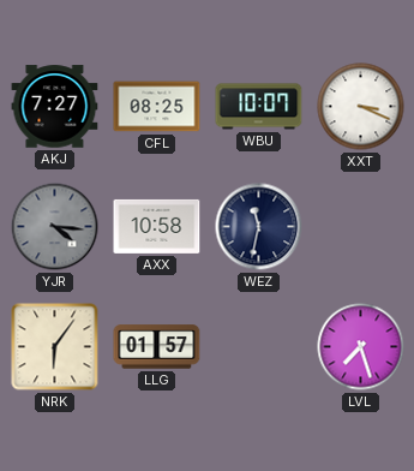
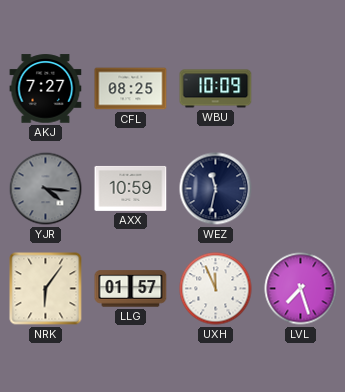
WBU: 10:07 -> 10:09
XXT: 3:19 -> none
AXX: 10:58 -> 10:59
UXH: none -> 11:56
